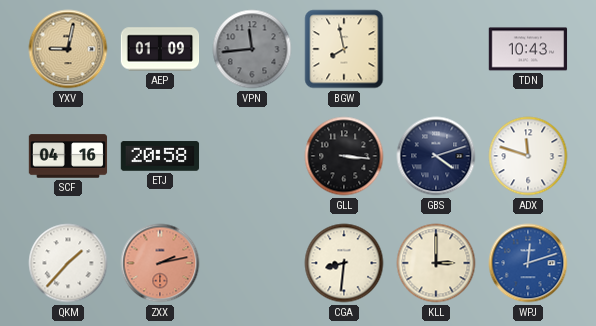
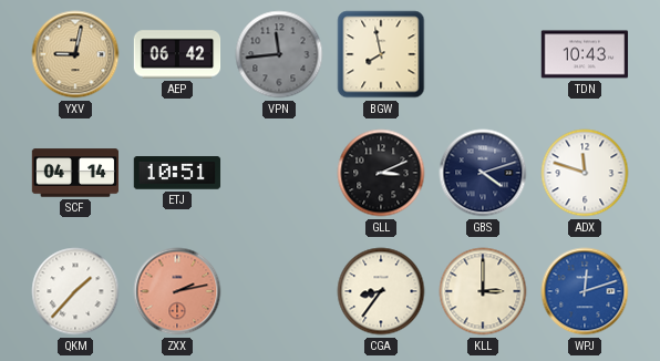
AEP: 01:09 -> 06:42
SCF: 04:16 -> 04:14
ETJ: 20:58 -> 10:51
GLL: 3:16 -> 3:11
CGA: 8:31 -> 8:36
